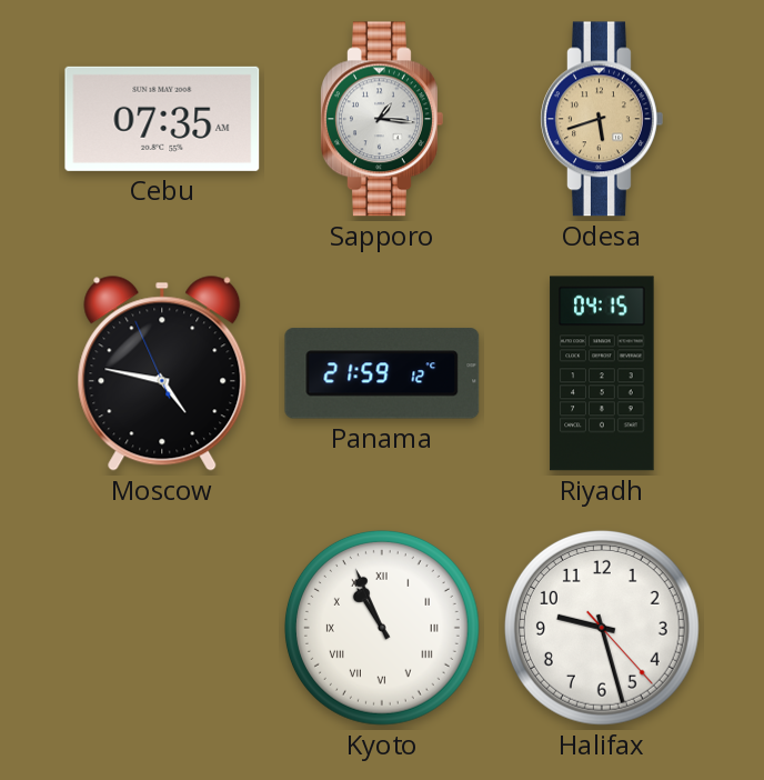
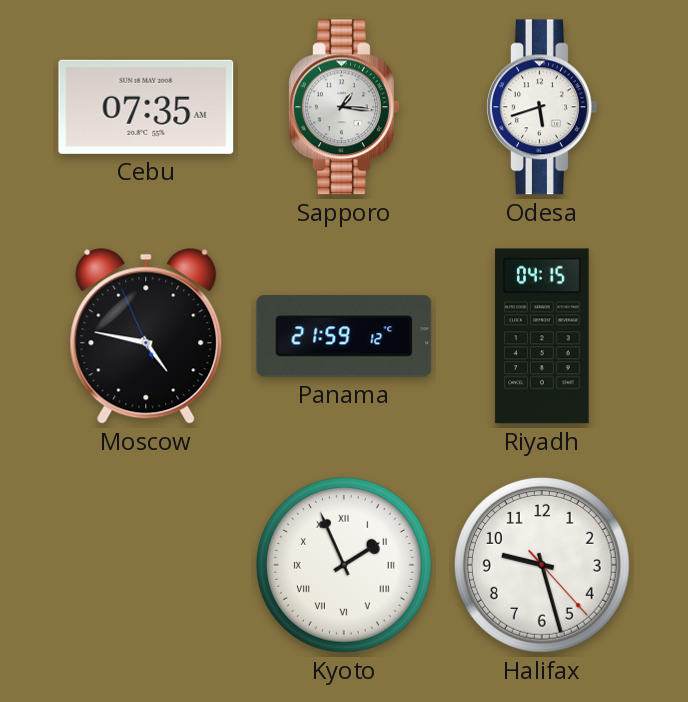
Odesa dial: champagne -> white
Kyoto: 10:56 -> 1:56
